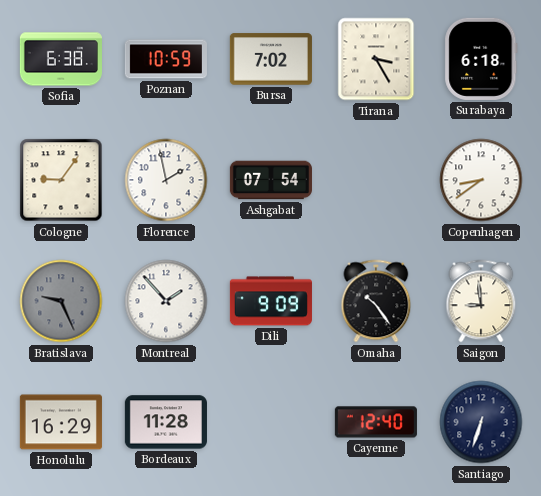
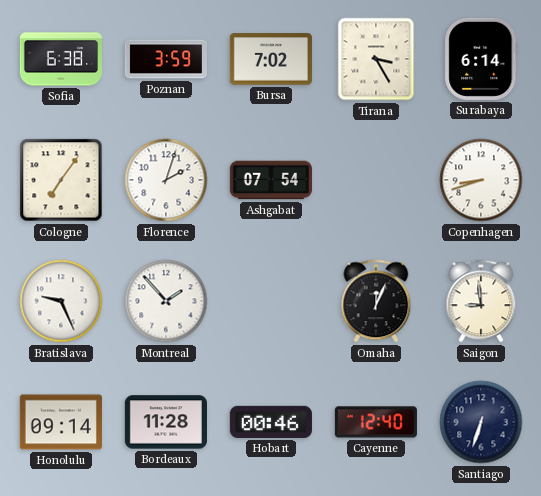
Poznan: 10:59 -> 3:59
Surabaya: 6:18 -> 6:14
Cologne: 9:06 -> 7:06
Florence: 1:58 -> 2:03
Copenhagen: 8:39 -> 8:42
Bratislava dial: grey -> white
Dili: 9:09 -> none
Omaha: 10:24 -> 12:04
Honolulu: 16:29 -> 09:14
Hobart: none -> 00:46
